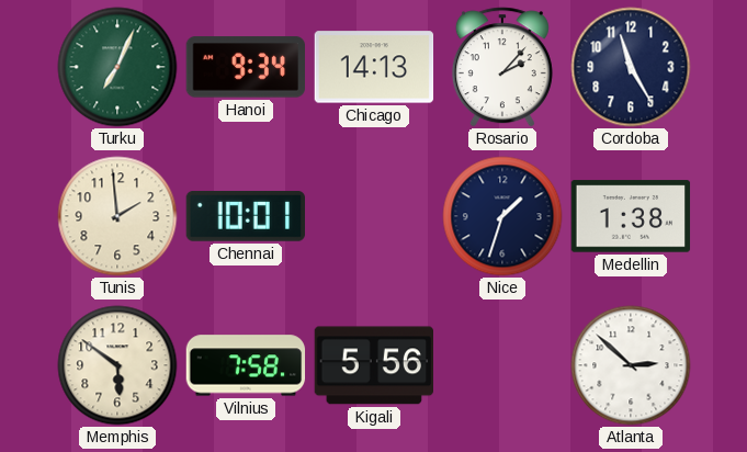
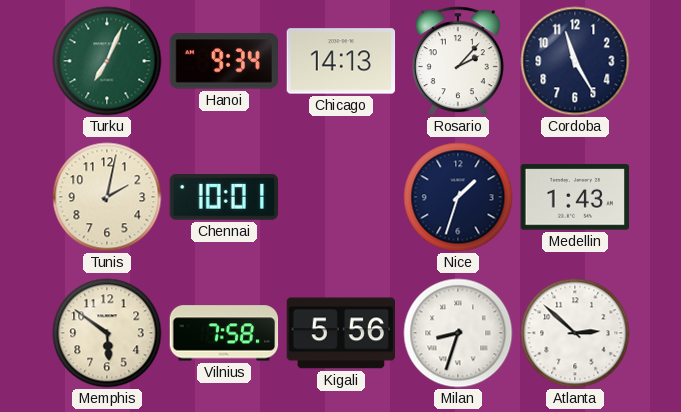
Tunis: 1:59 -> 2:02
Medellin: 1:38 -> 1:43
Milan: none -> 8:33
